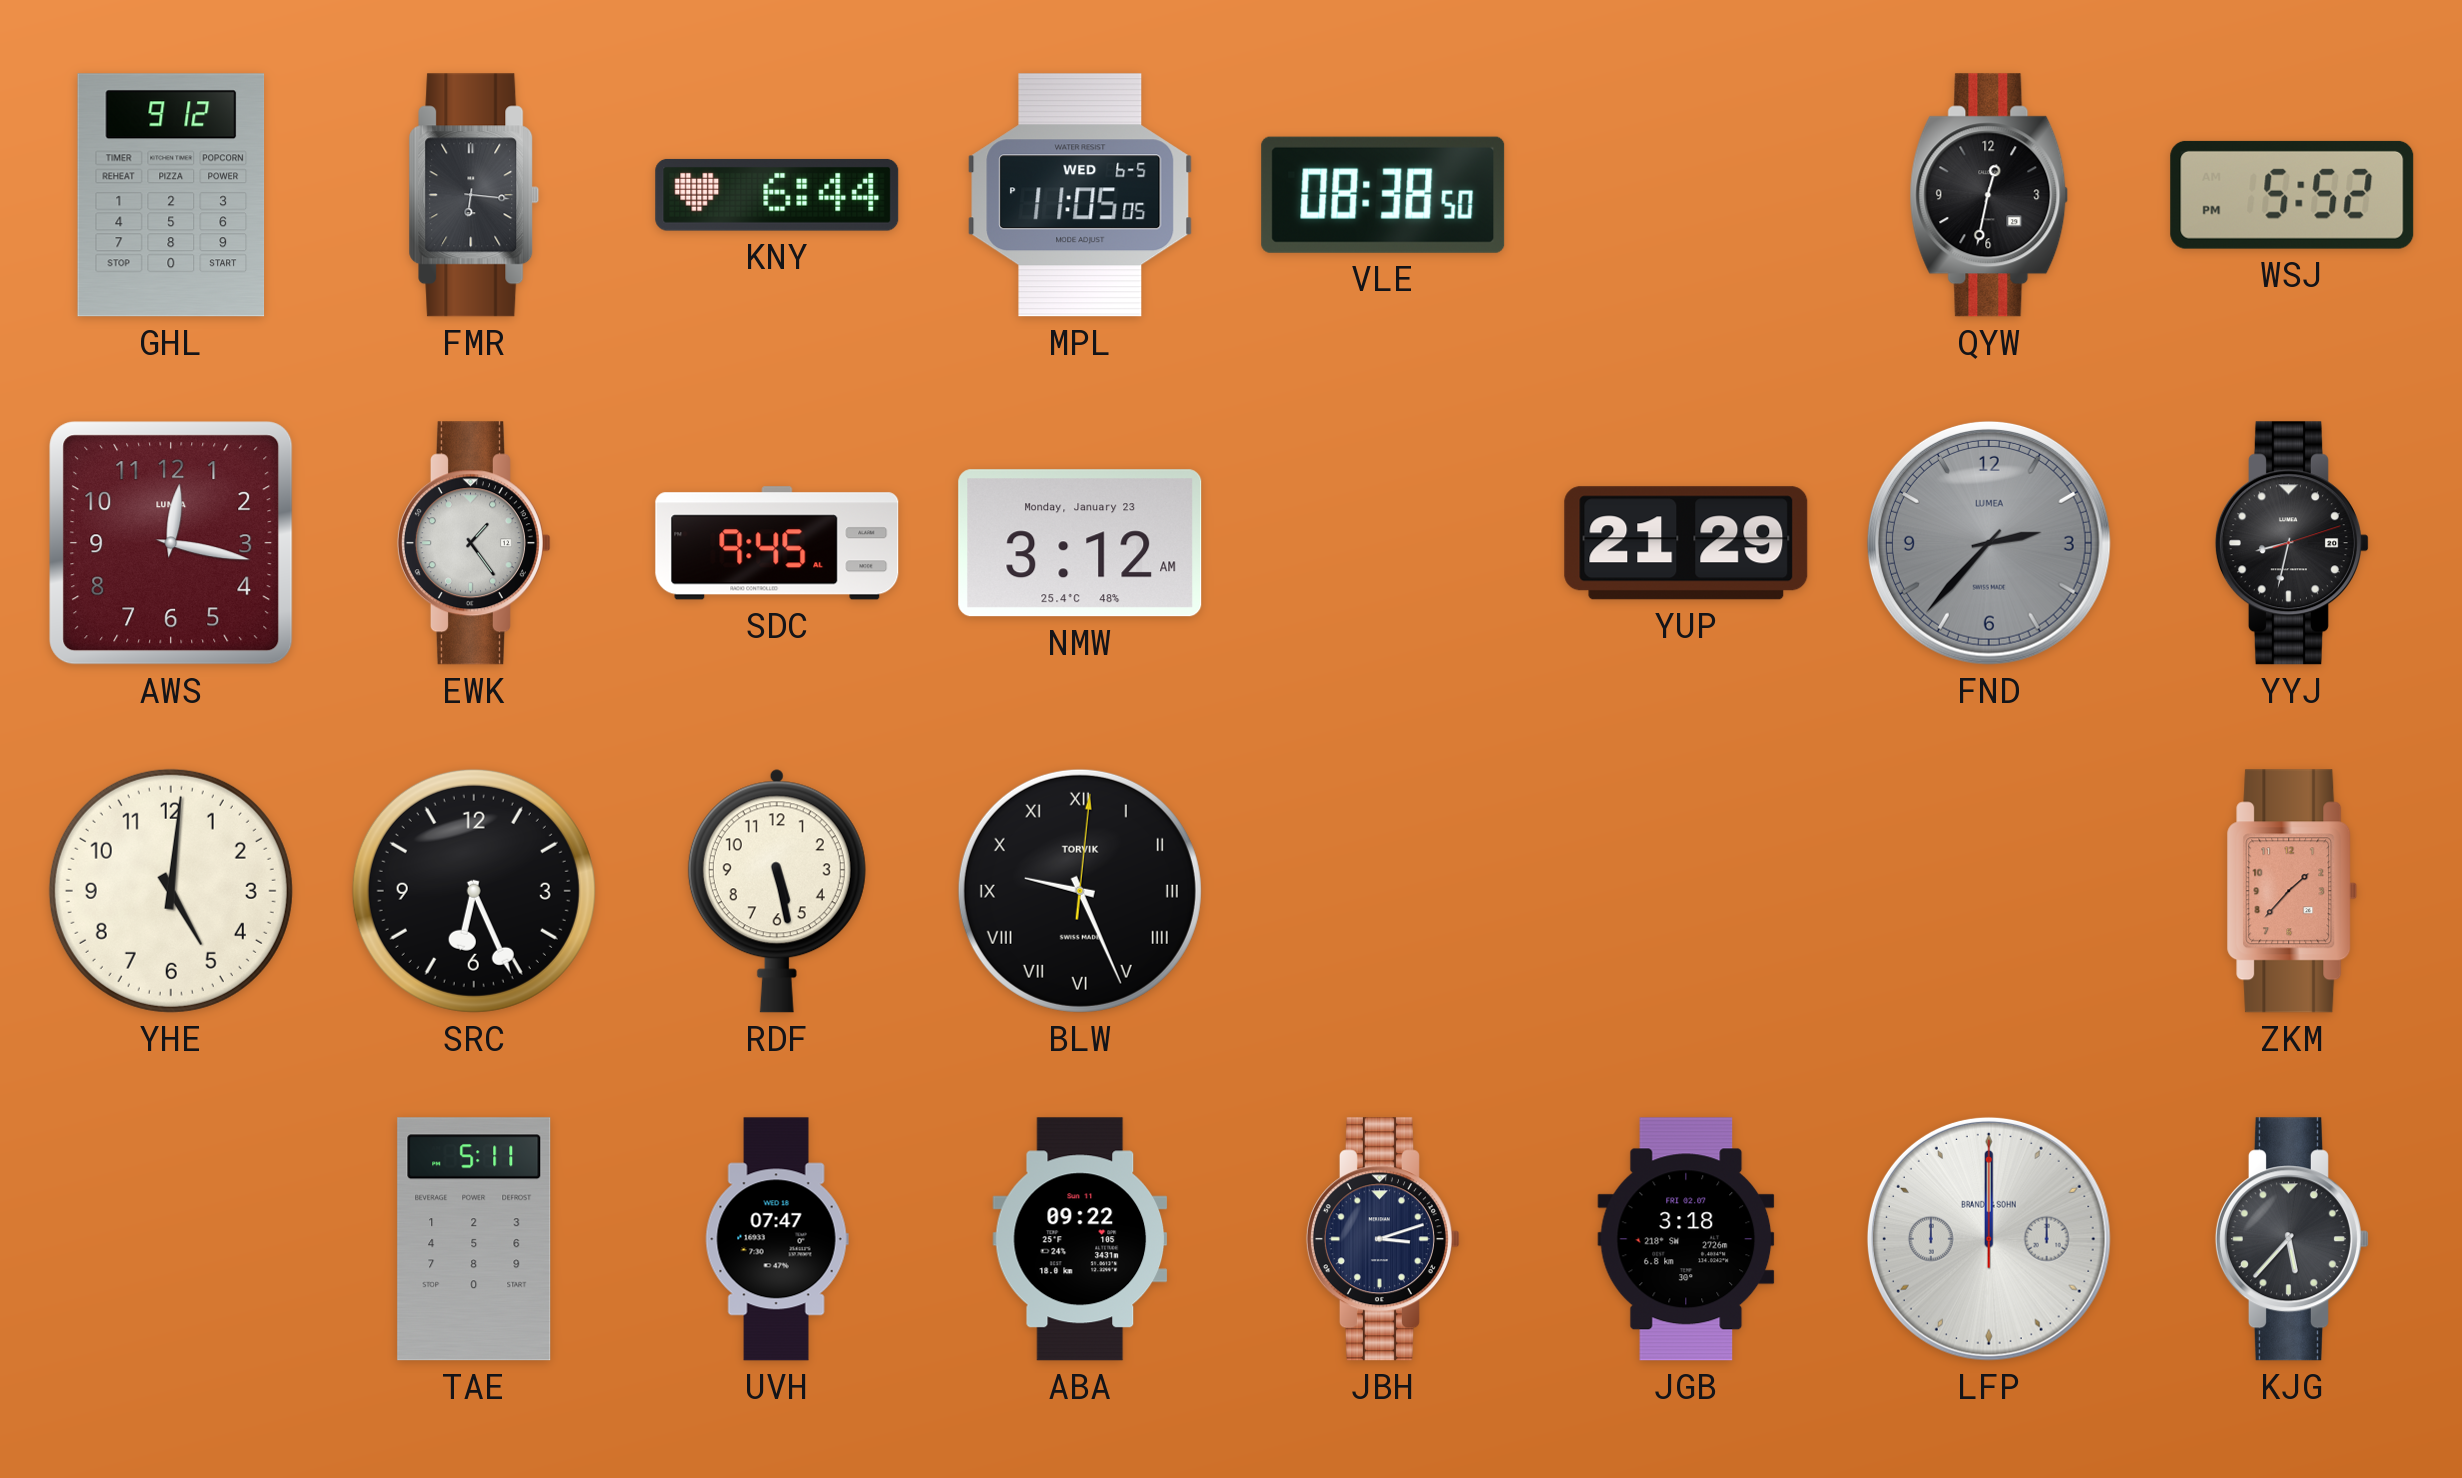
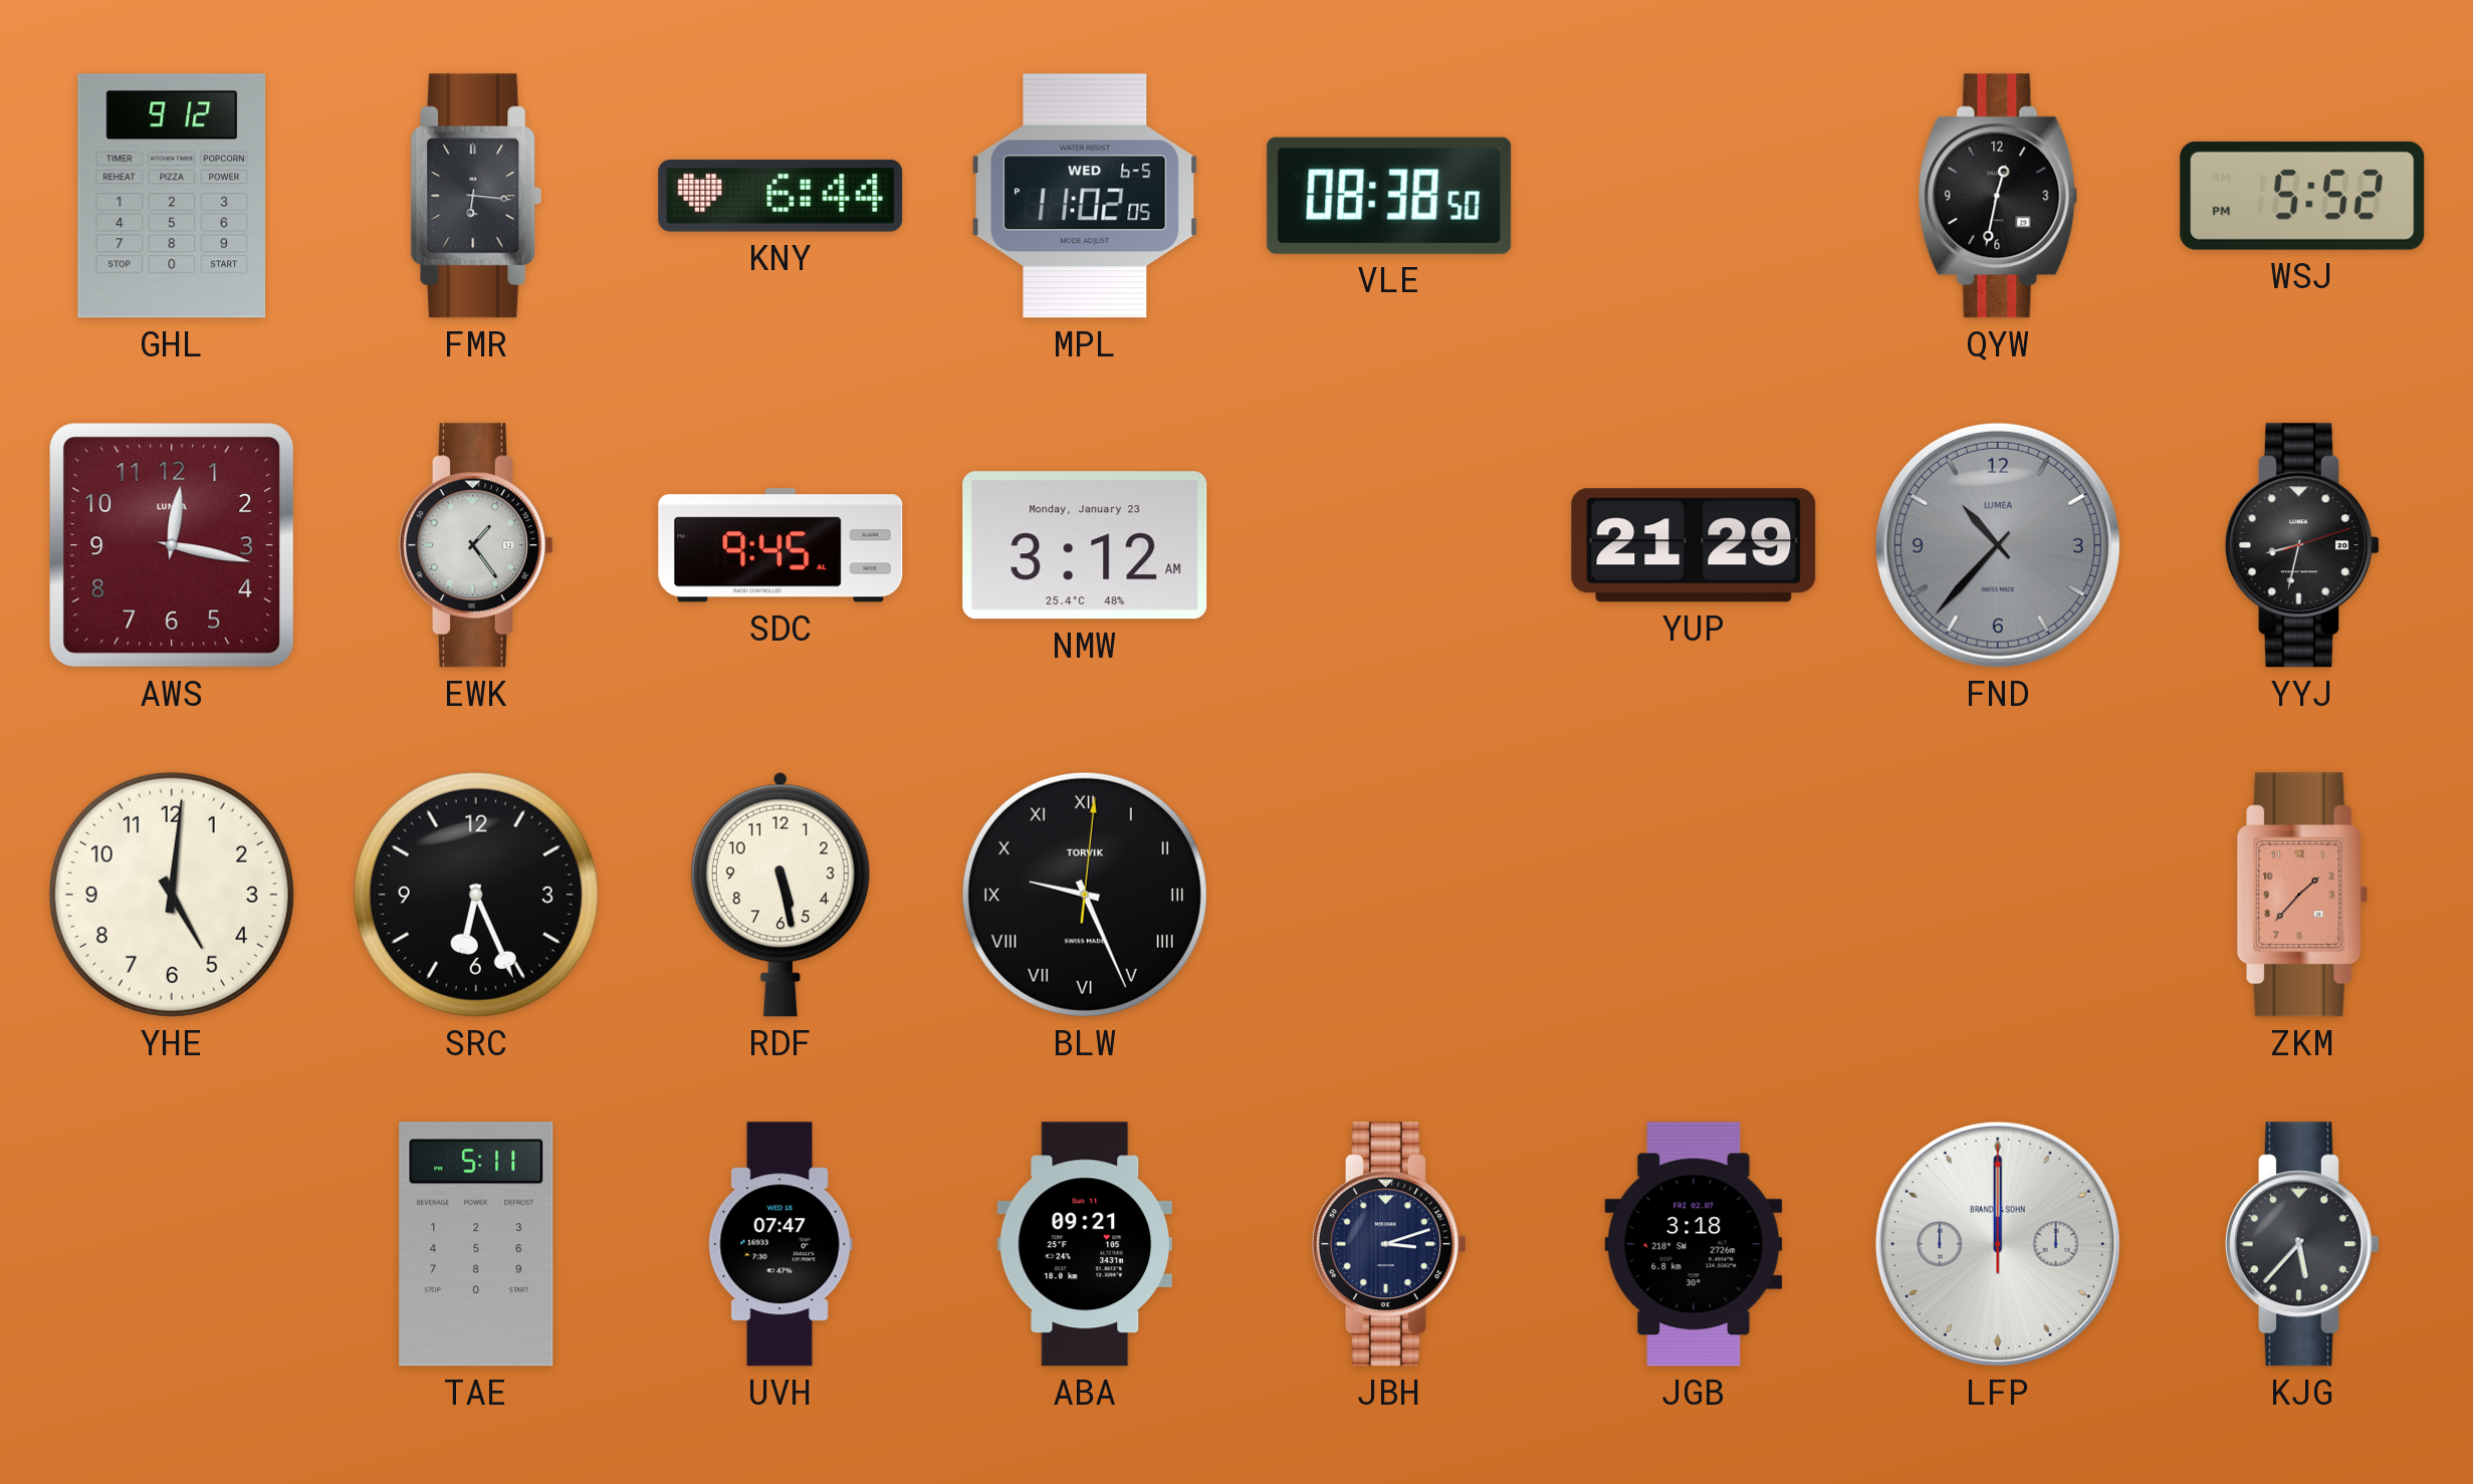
MPL: 11:05 -> 11:02
FND: 2:37 -> 10:37
ABA: 09:22 -> 09:21
